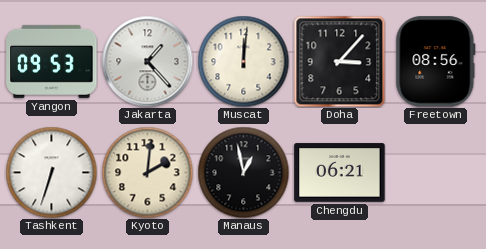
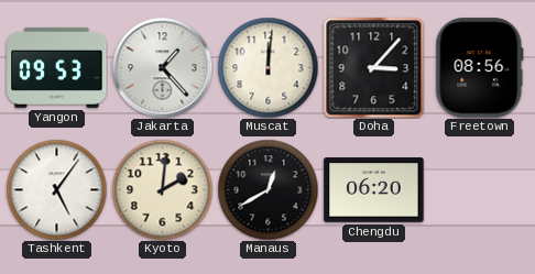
Tashkent: 6:33 -> 5:06
Manaus: 12:58 -> 12:40
Chengdu: 06:21 -> 06:20
